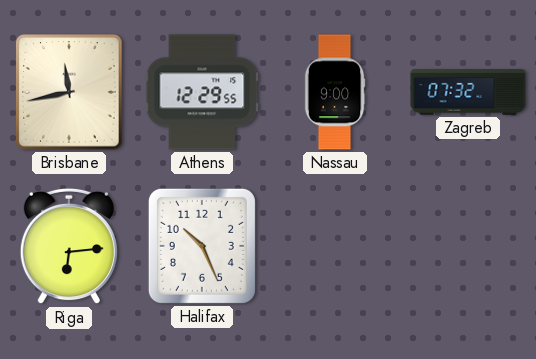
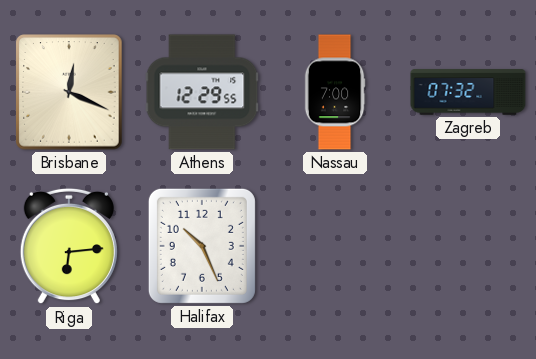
Brisbane: 11:43 -> 12:19
Nassau: 9:00 -> 7:00
